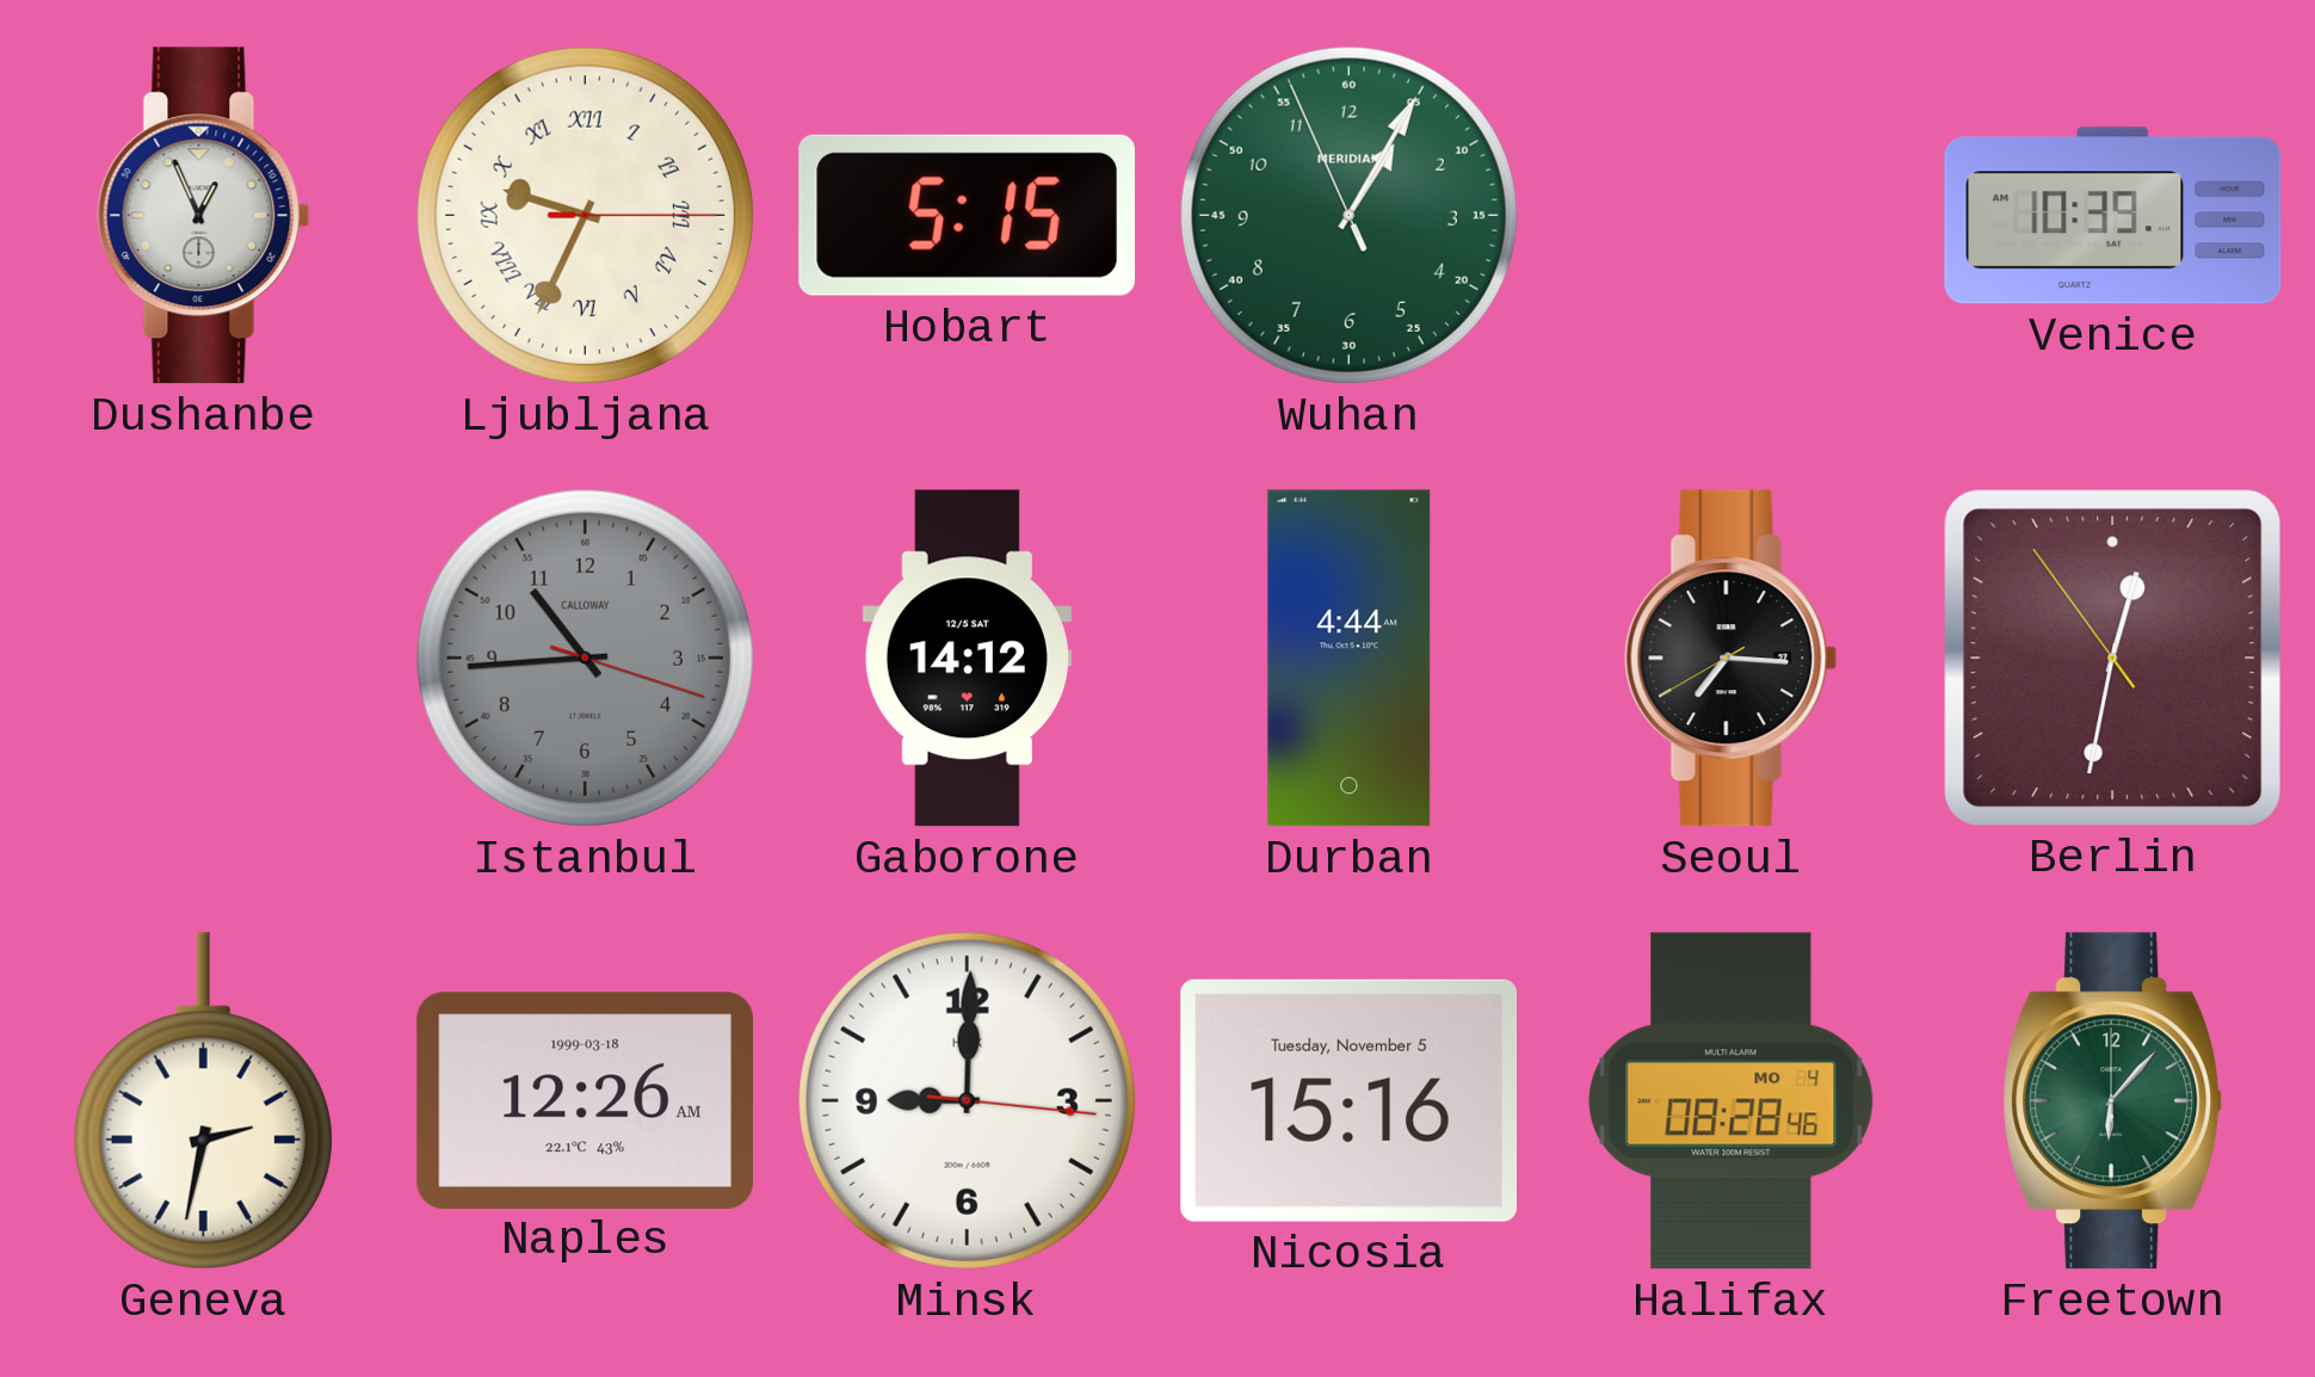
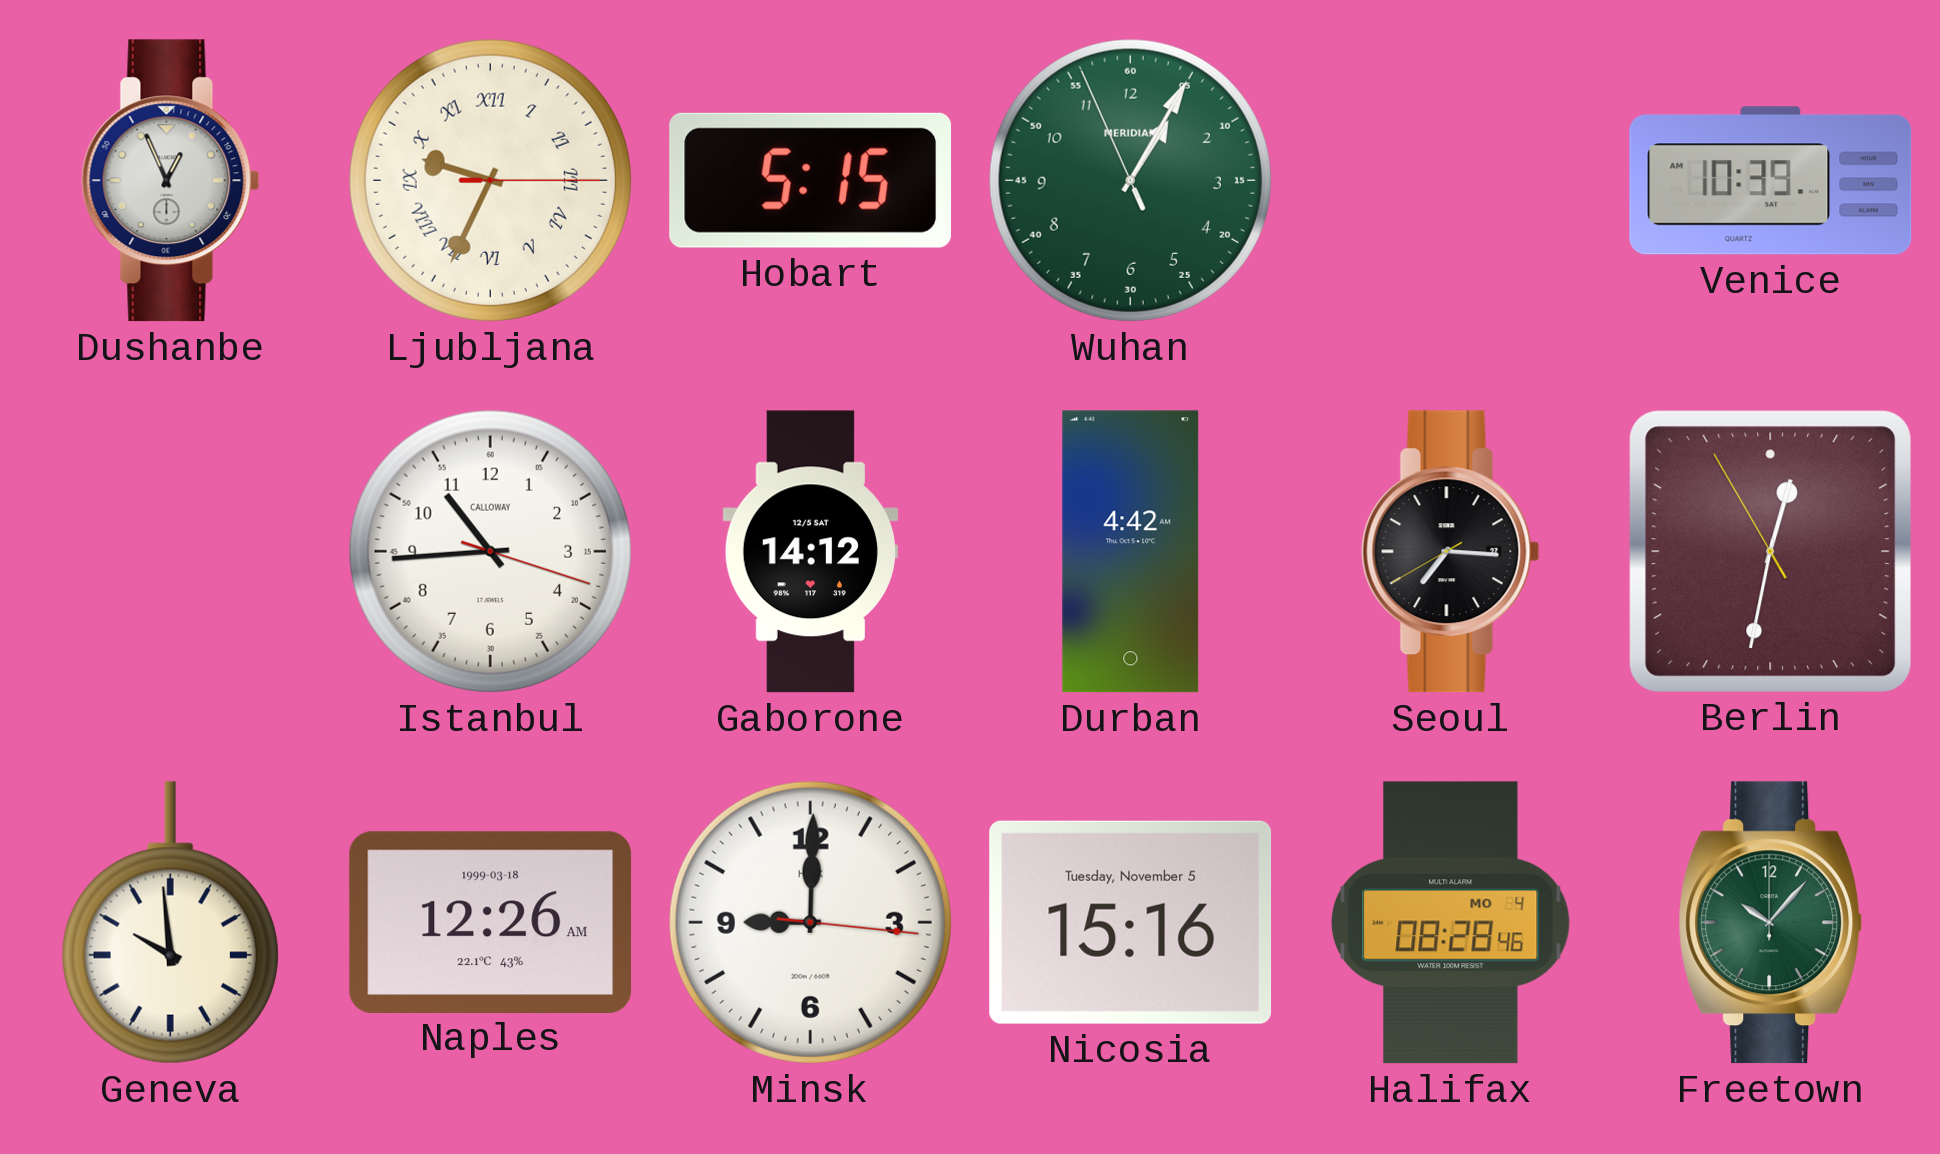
Istanbul dial: grey -> white
Durban: 4:44 -> 4:42
Berlin: 12:31:54 -> 12:31:55
Geneva: 2:32 -> 9:59
Freetown: 6:07 -> 10:07
